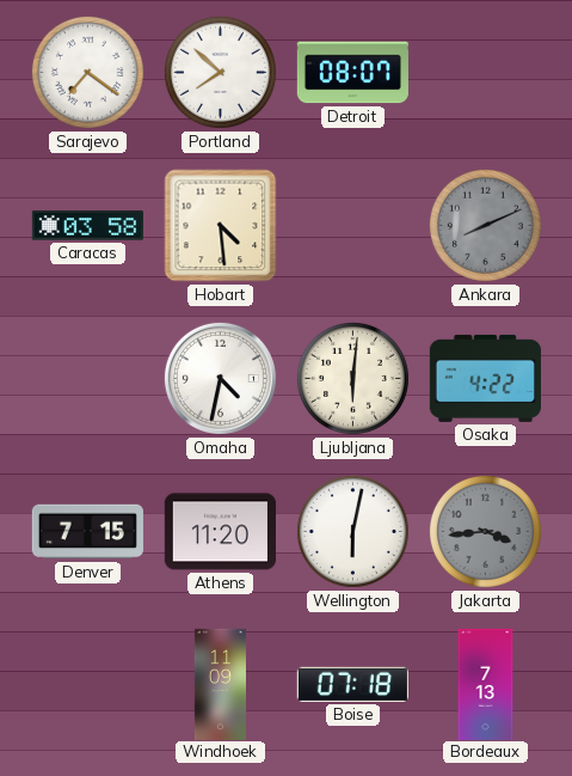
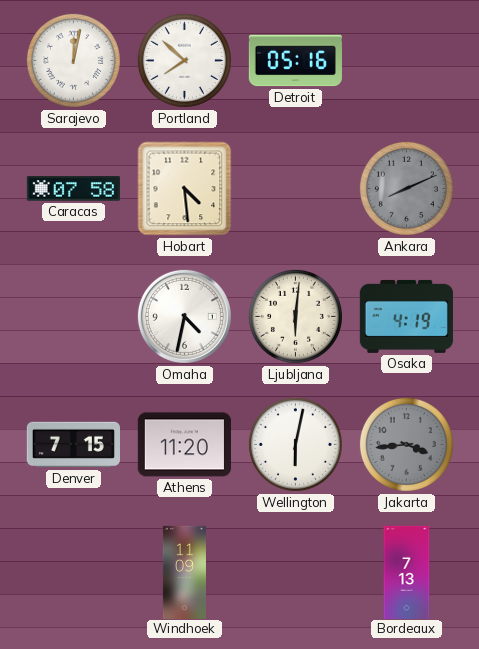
Sarajevo: 7:21 -> 12:02
Detroit: 08:07 -> 05:16
Caracas: 03:58 -> 07:58
Osaka: 4:22 -> 4:19
Boise: 07:18 -> none
